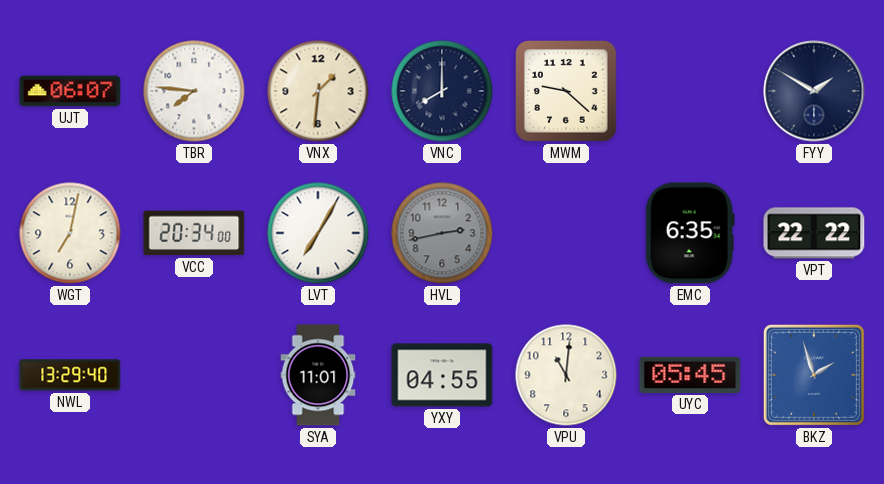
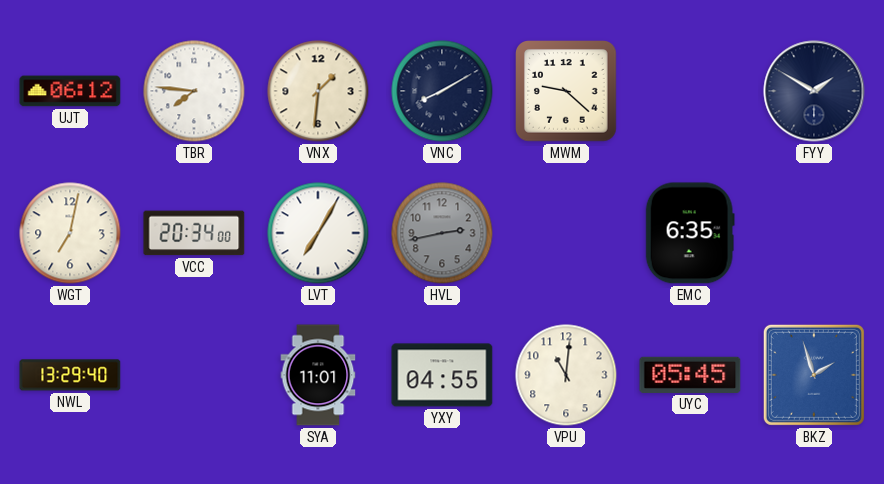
UJT: 06:07 -> 06:12
VNC: 8:00 -> 8:10
VPT: 22:22 -> none
